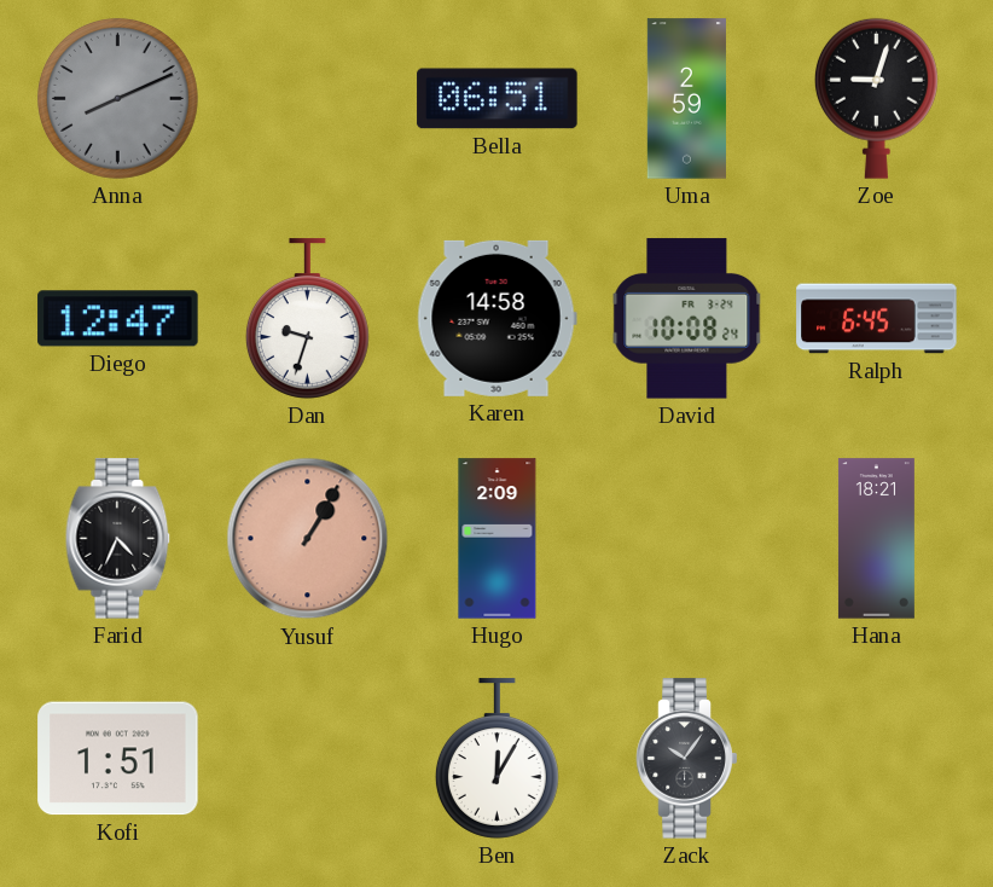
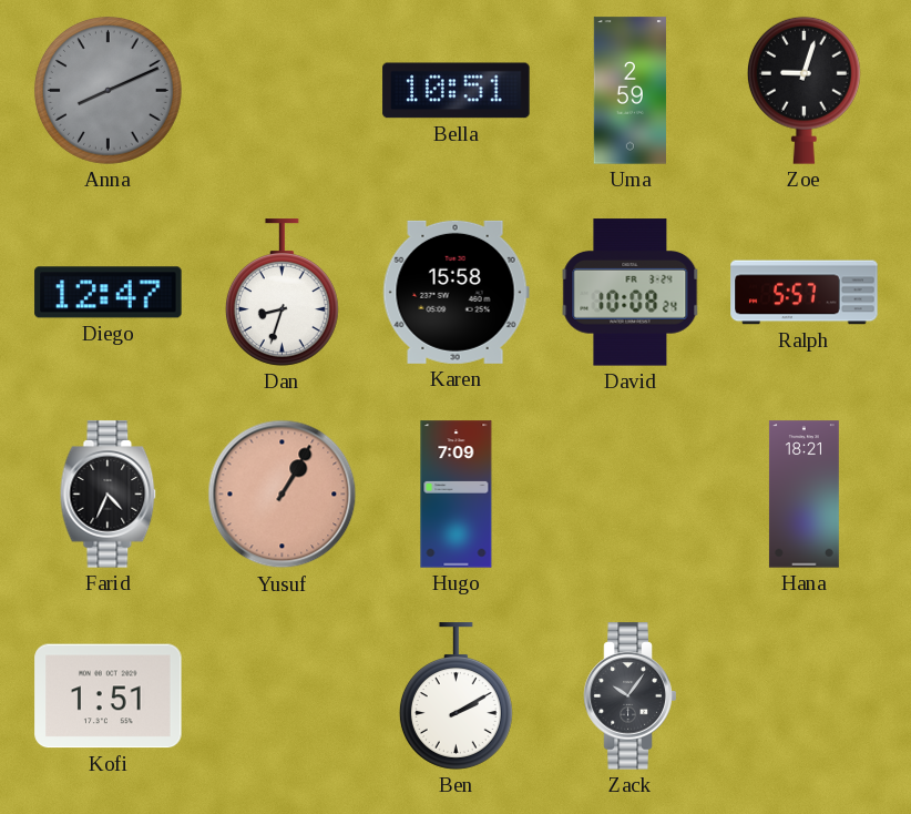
Bella: 06:51 -> 10:51
Dan: 9:33 -> 8:33
Karen: 14:58 -> 15:58
Ralph: 6:45 -> 5:57
Hugo: 2:09 -> 7:09
Ben: 12:05 -> 2:10
